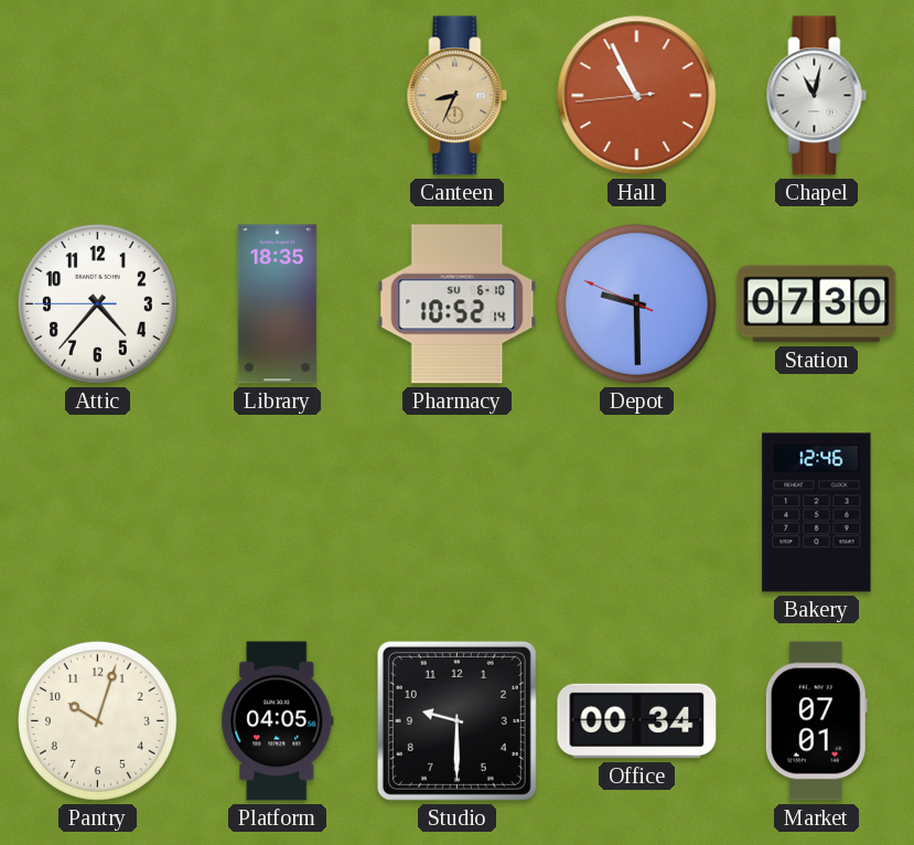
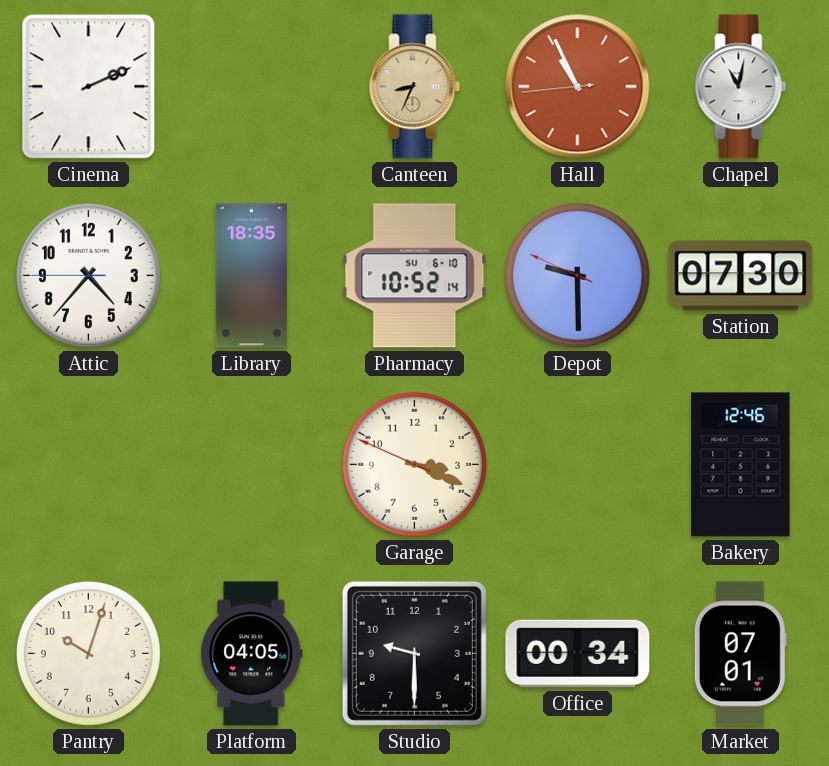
Cinema: none -> 2:11
Garage: none -> 3:18
